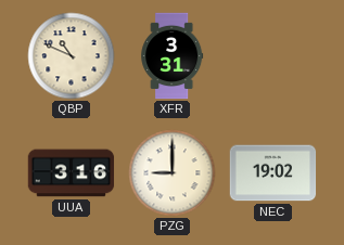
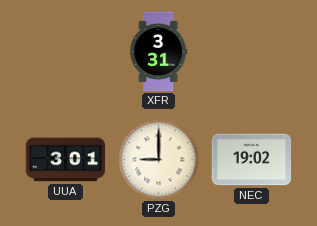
QBP: 10:49 -> none
UUA: 3:16 -> 3:01
